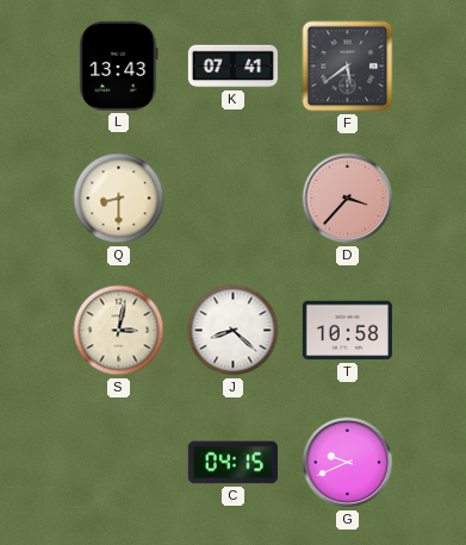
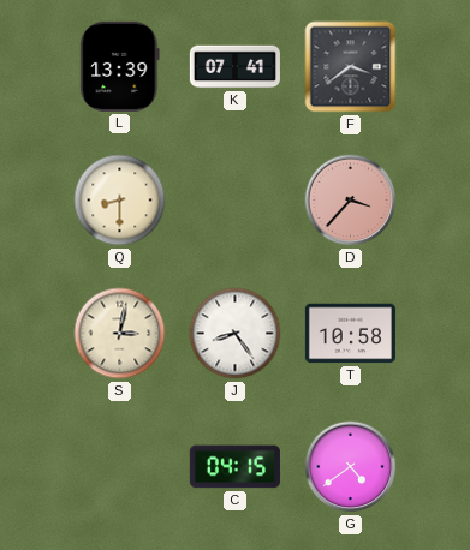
L: 13:43 -> 13:39
F: 5:39 -> 3:39
J: 8:22 -> 8:24
G: 9:41 -> 4:39
